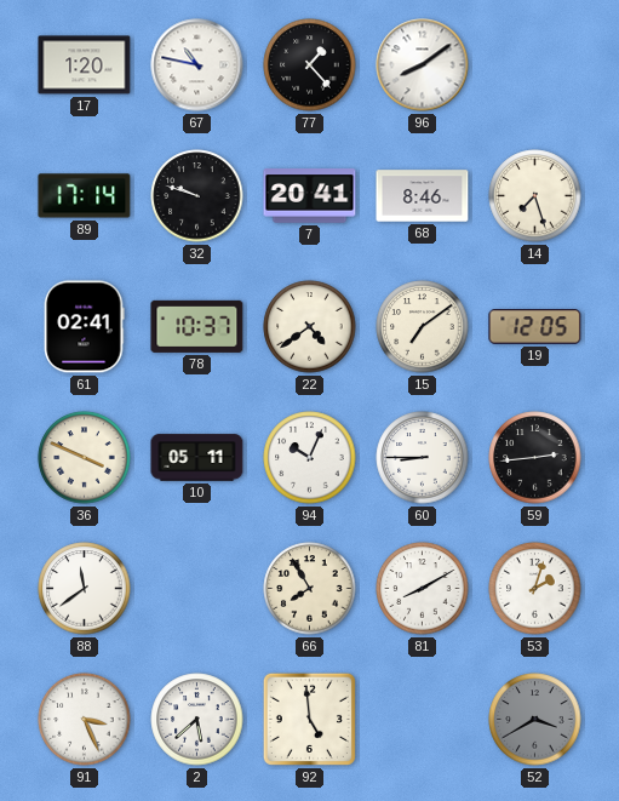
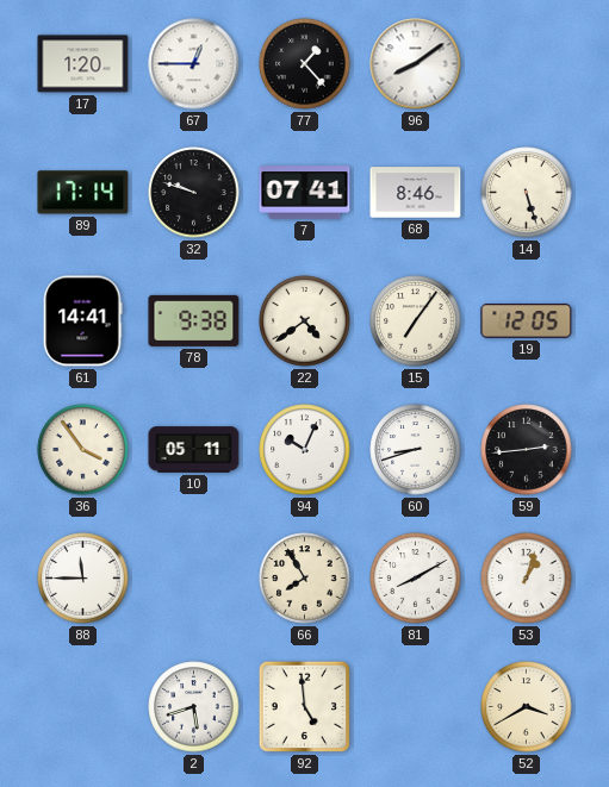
67: 10:47 -> 12:45
7: 20:41 -> 07:41
14: 7:27 -> 5:27
61: 02:41 -> 14:41
78: 10:37 -> 9:38
15: 7:09 -> 7:06
36: 3:49 -> 3:54
60: 8:45 -> 8:42
88: 11:39 -> 11:45
53: 2:03 -> 1:03
91: 3:26 -> none
2: 5:38 -> 5:42
52 dial: grey -> cream
